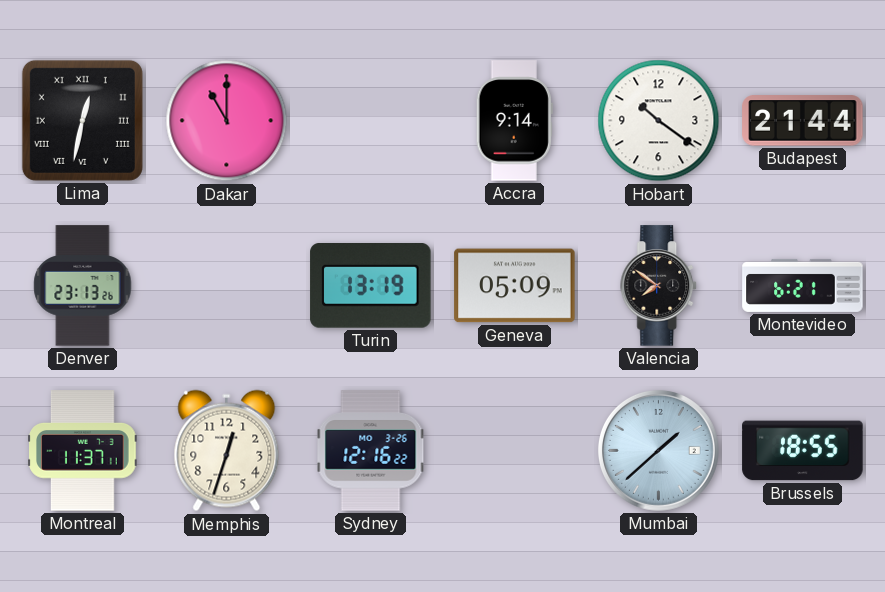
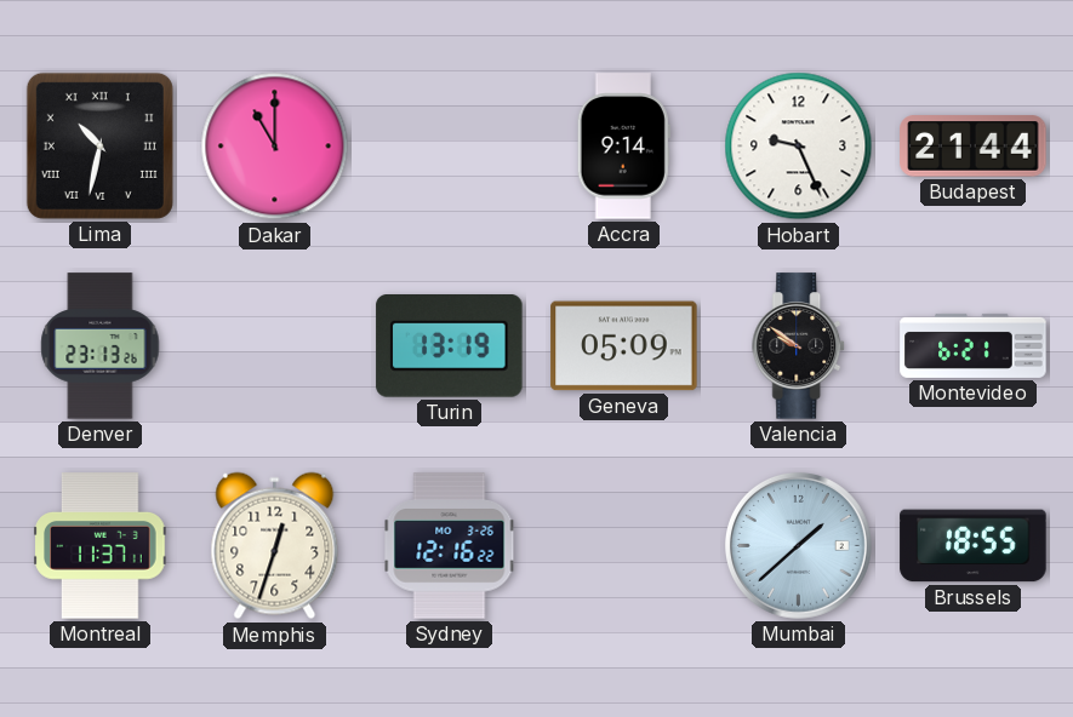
Lima: 12:32 -> 10:32
Hobart: 10:21 -> 9:26
Valencia: 7:51 -> 9:51
